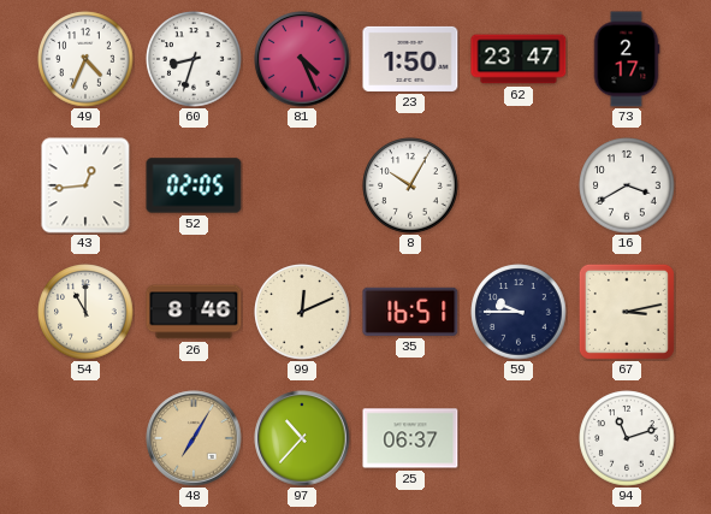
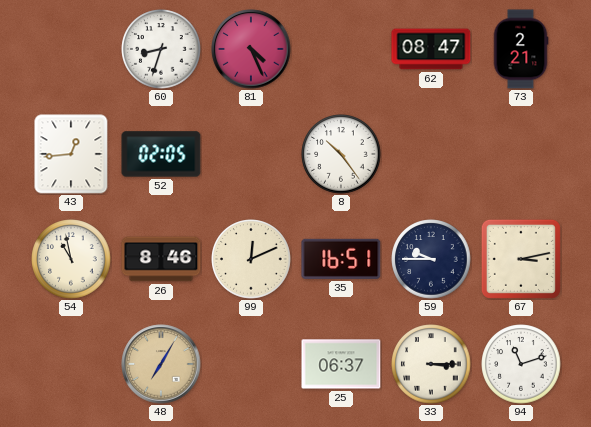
49: 4:34 -> none
23: 1:50 -> none
62: 23:47 -> 08:47
73: 2:17 -> 2:21
8: 10:05 -> 10:24
16: 3:40 -> none
54: 11:00 -> 10:58
97: 10:37 -> none
33: none -> 3:15
